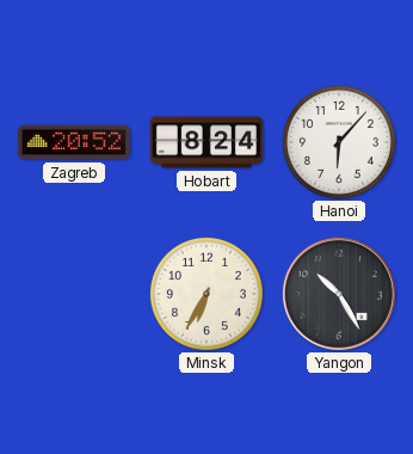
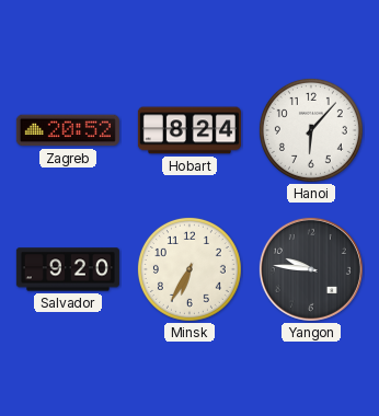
Salvador: none -> 9:20
Yangon: 10:25 -> 9:46
